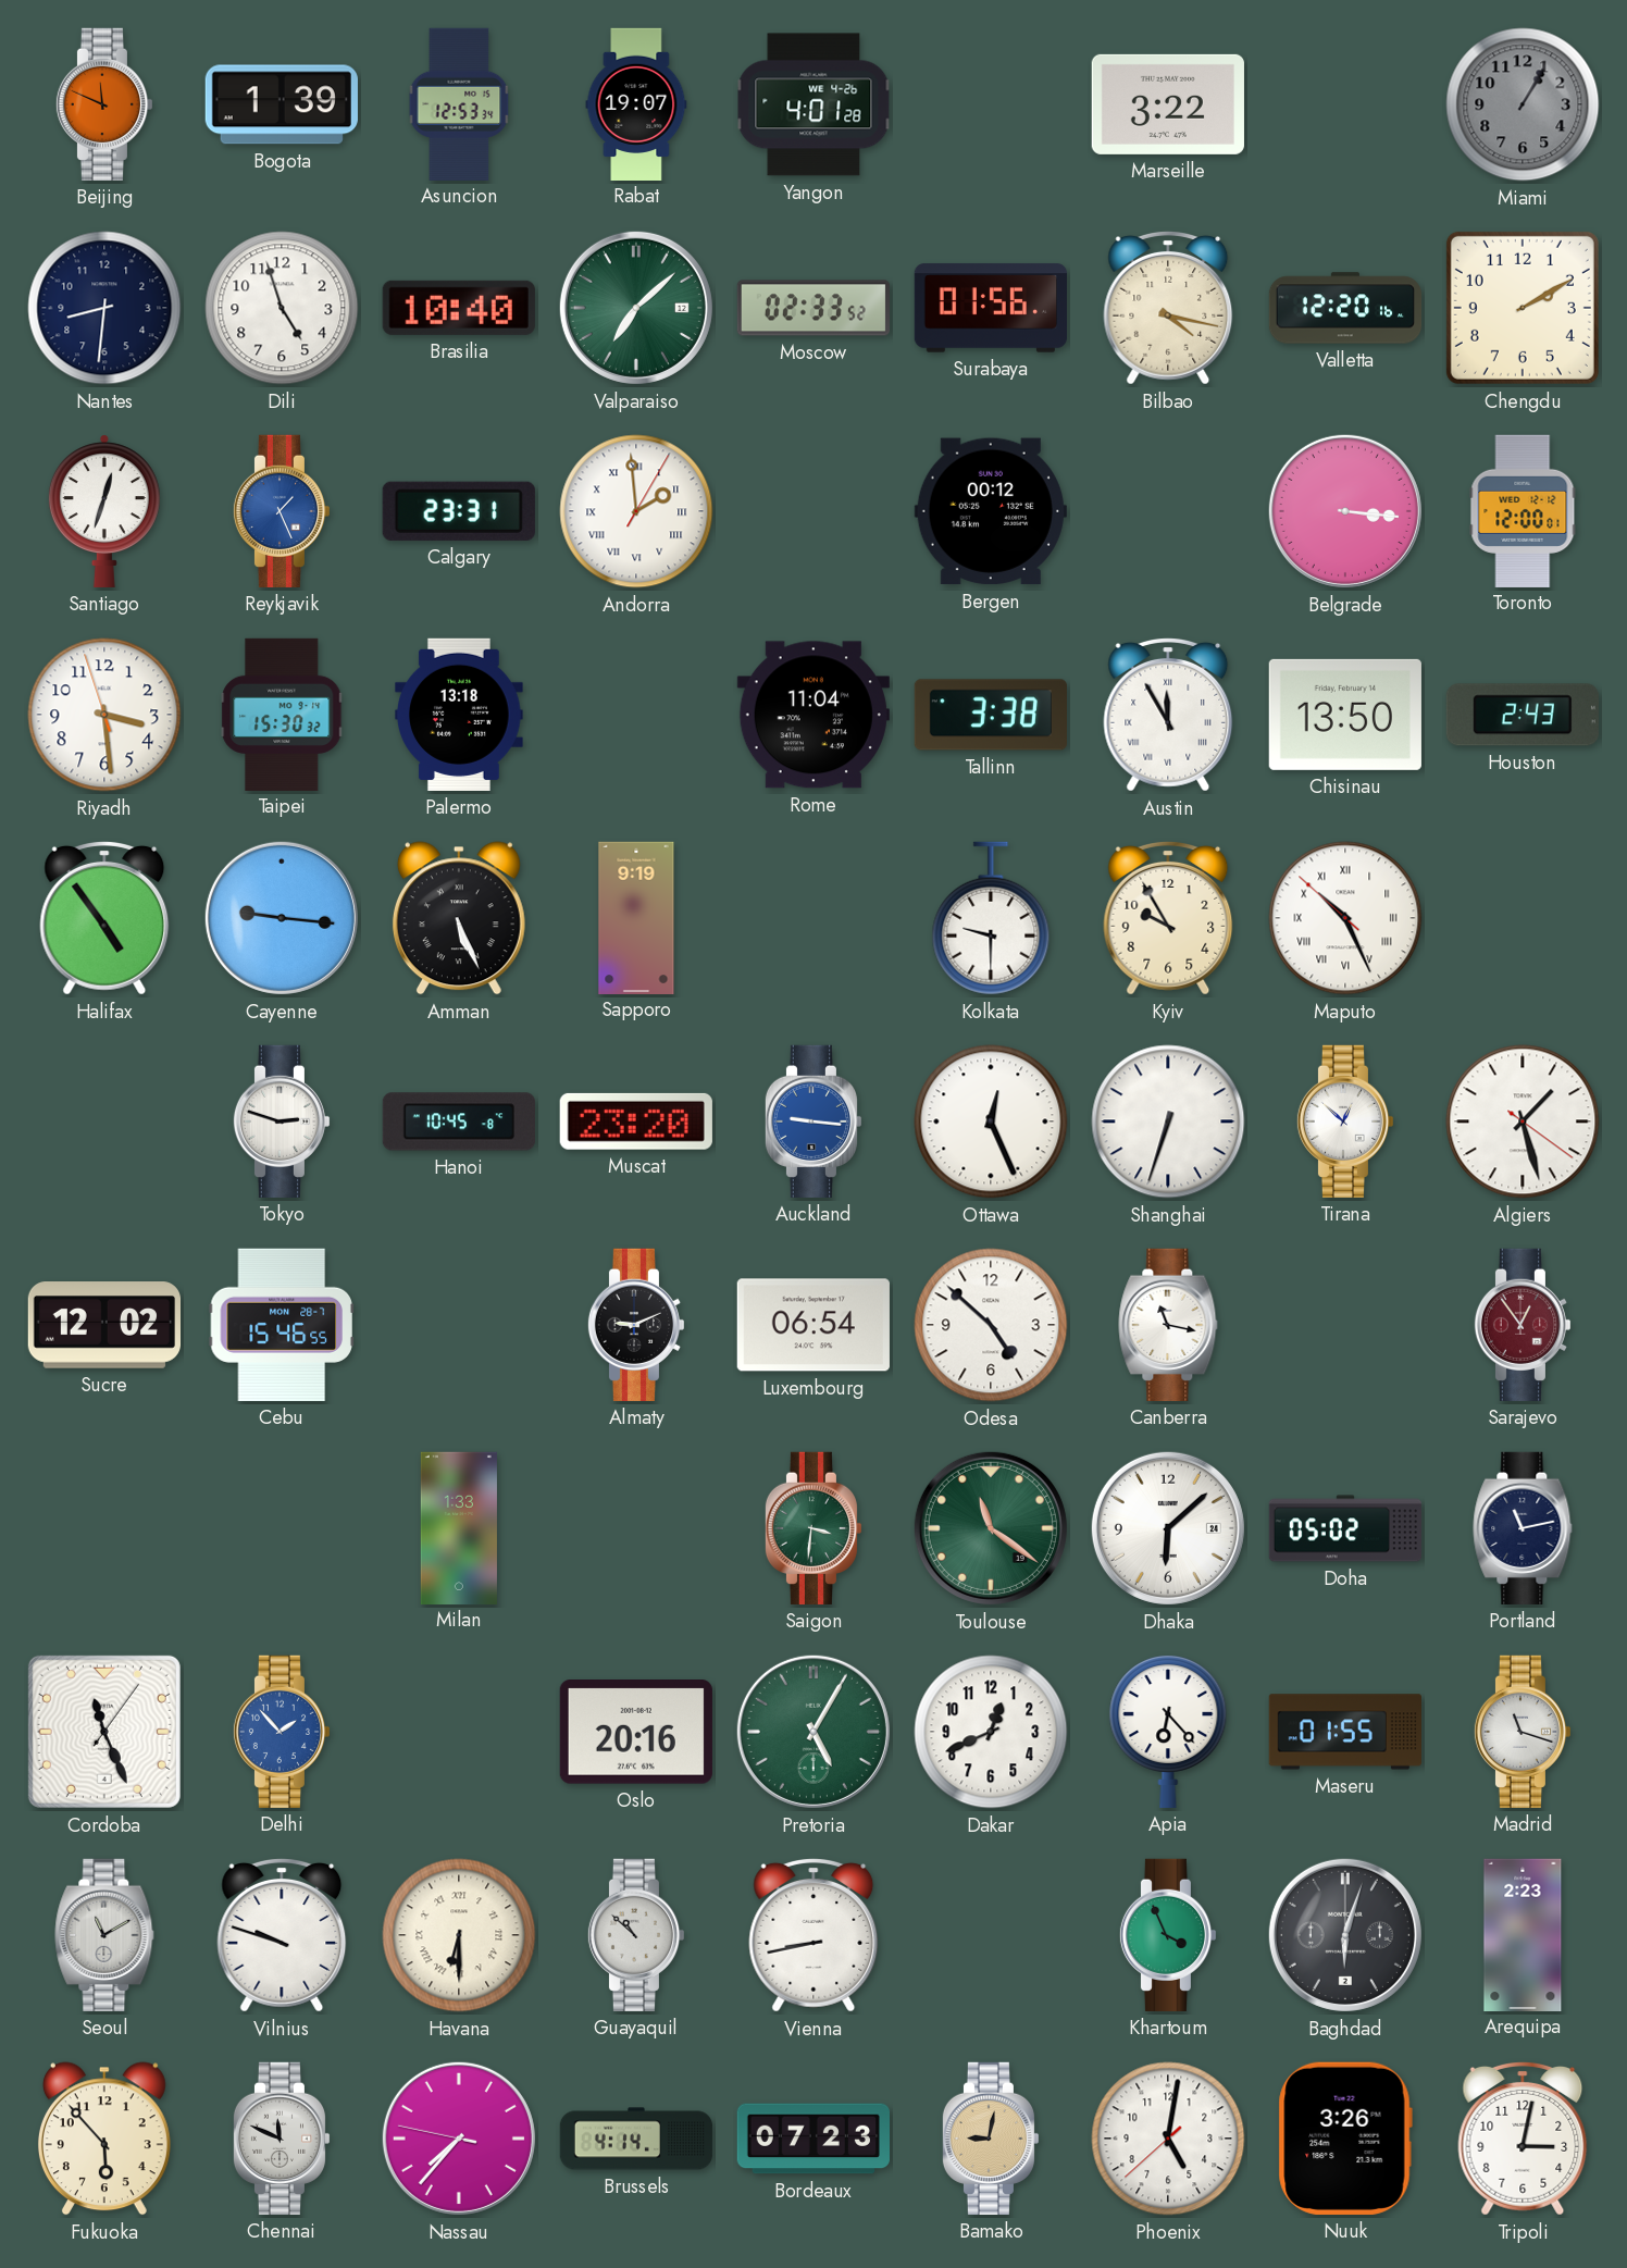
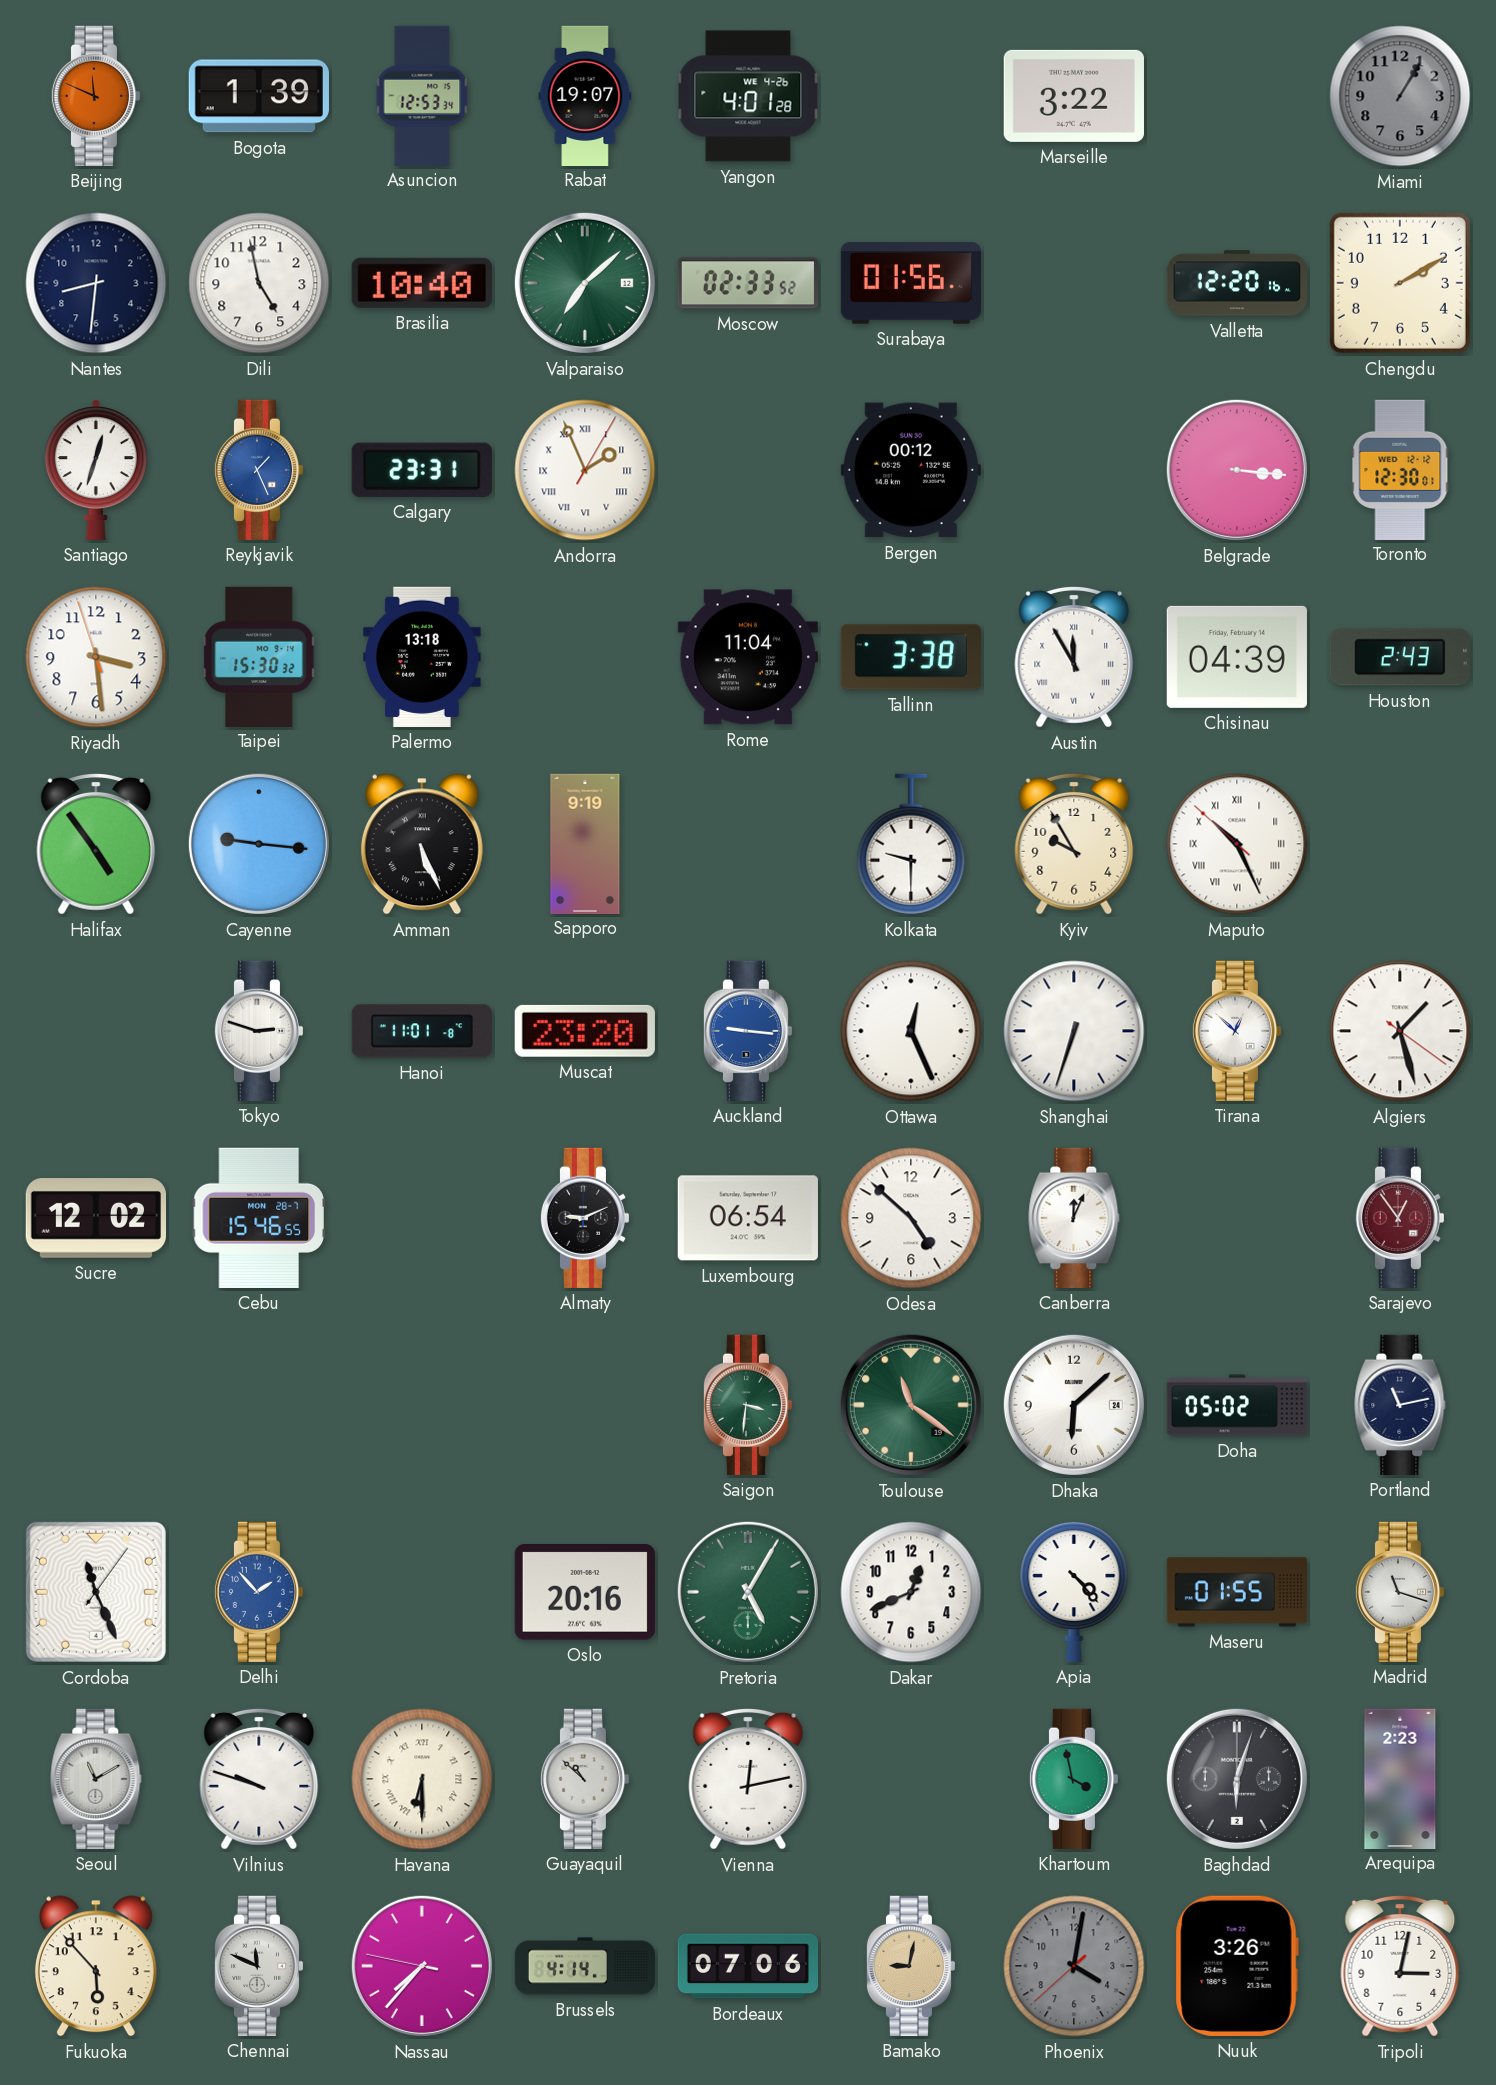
Dili: 4:57 -> 4:58
Bilbao: 4:17 -> none
Andorra: 1:59 -> 1:56
Toronto: 12:00 -> 12:30
Chisinau: 13:50 -> 04:39
Hanoi: 10:45 -> 11:01
Canberra: 11:17 -> 12:04
Milan: 1:33 -> none
Apia: 6:23 -> 4:23
Vienna: 8:43 -> 12:13
Khartoum: 3:56 -> 3:58
Bordeaux: 07:23 -> 07:06
Phoenix: 5:01 -> 4:01
Phoenix dial: white -> grey
